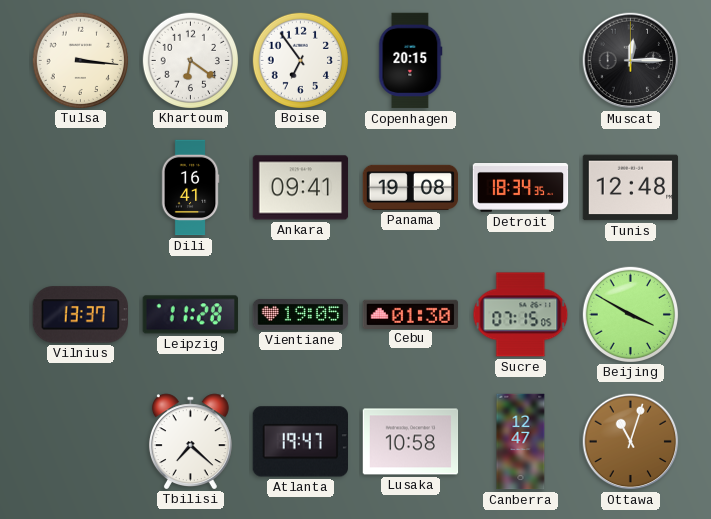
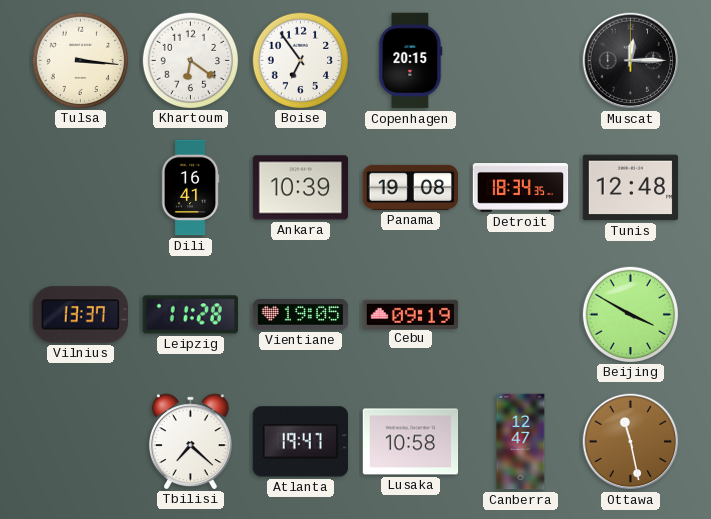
Ankara: 09:41 -> 10:39
Cebu: 01:30 -> 09:19
Sucre: 07:15 -> none
Ottawa: 11:03 -> 11:28
